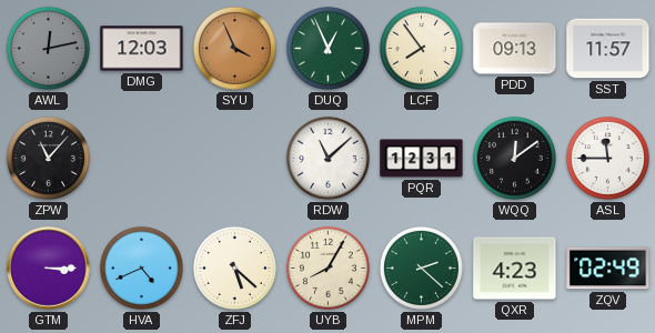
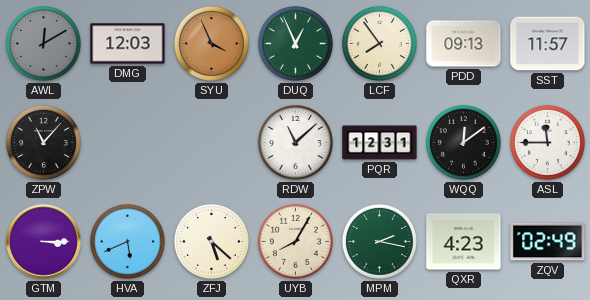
AWL: 12:13 -> 12:10
HVA: 4:41 -> 5:41
MPM: 2:22 -> 2:17
